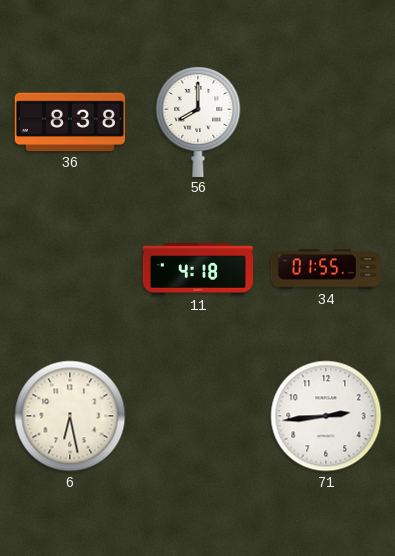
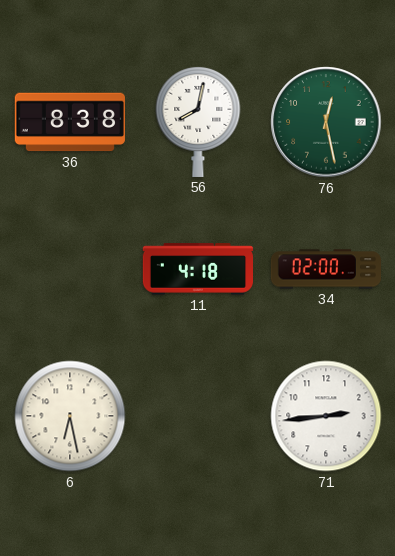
56: 8:00 -> 8:02
76: none -> 12:28
34: 01:55 -> 02:00
